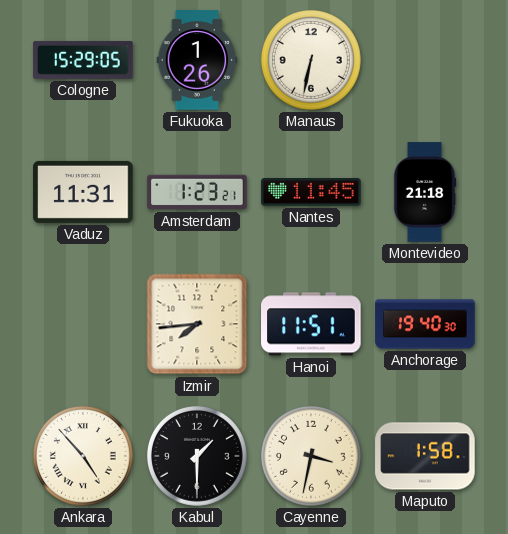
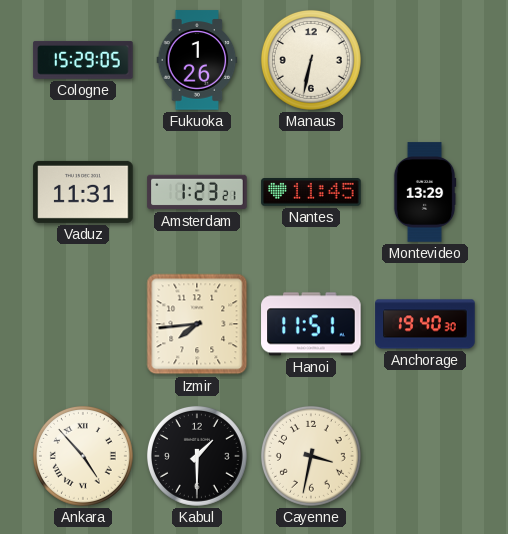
Montevideo: 21:18 -> 13:29
Maputo: 1:58 -> none
